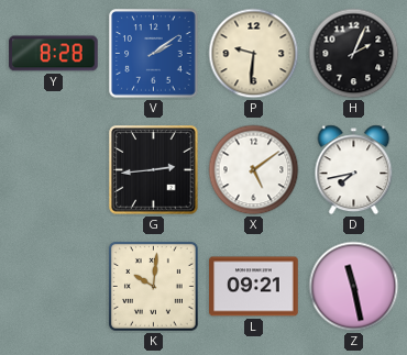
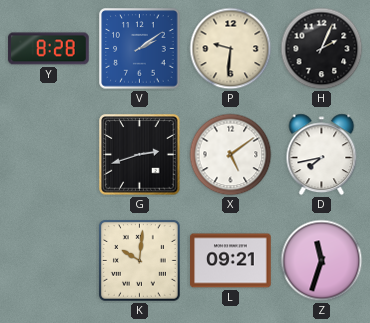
G: 2:44 -> 2:42
Z: 11:28 -> 11:33
